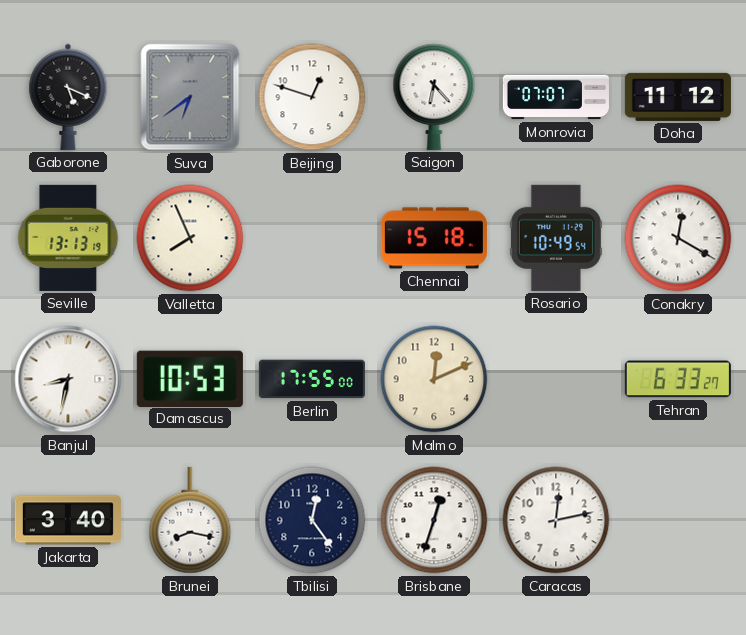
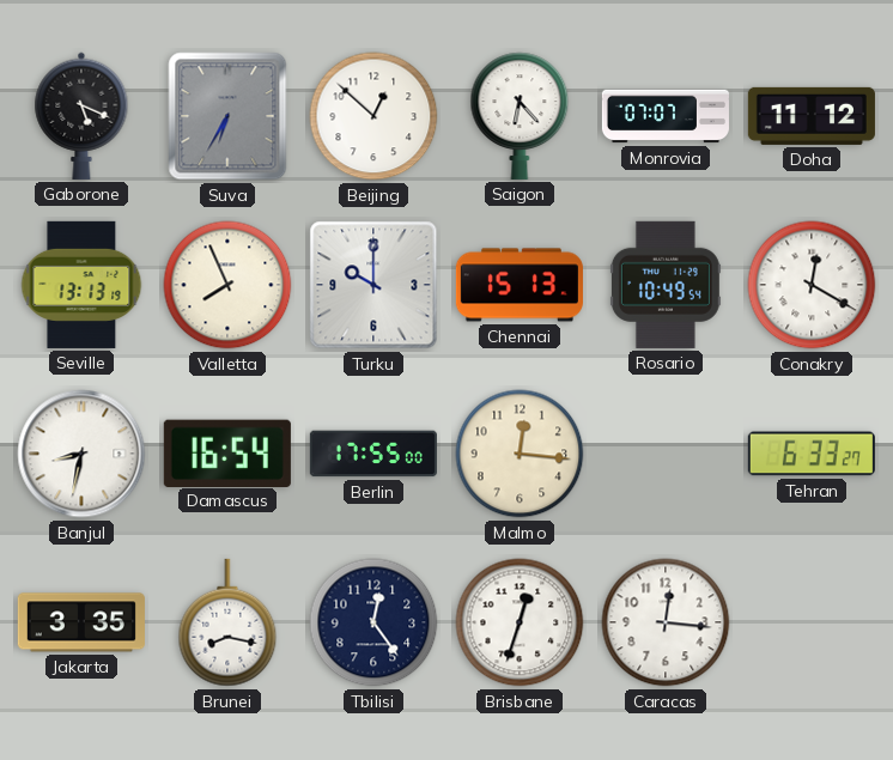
Suva: 6:39 -> 6:35
Beijing: 12:48 -> 12:52
Turku: none -> 10:00
Chennai: 15:18 -> 15:13
Damascus: 10:53 -> 16:54
Malmo: 12:11 -> 12:16
Jakarta: 3:40 -> 3:35
Caracas: 12:13 -> 12:16
